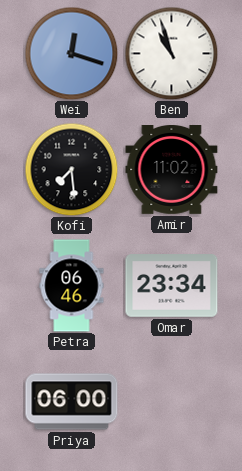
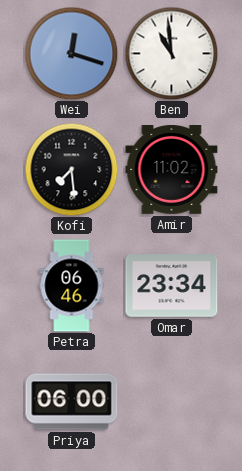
Ben: 10:57 -> 10:59
